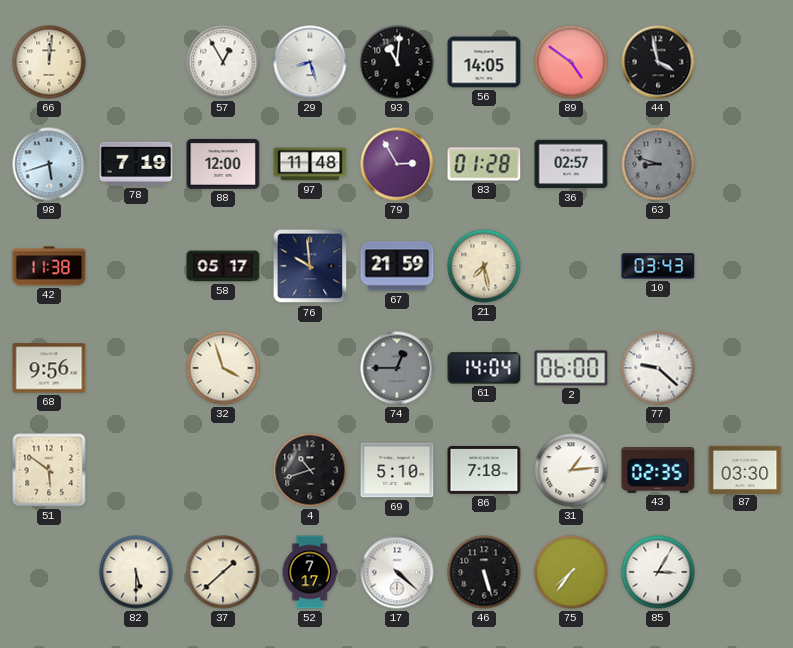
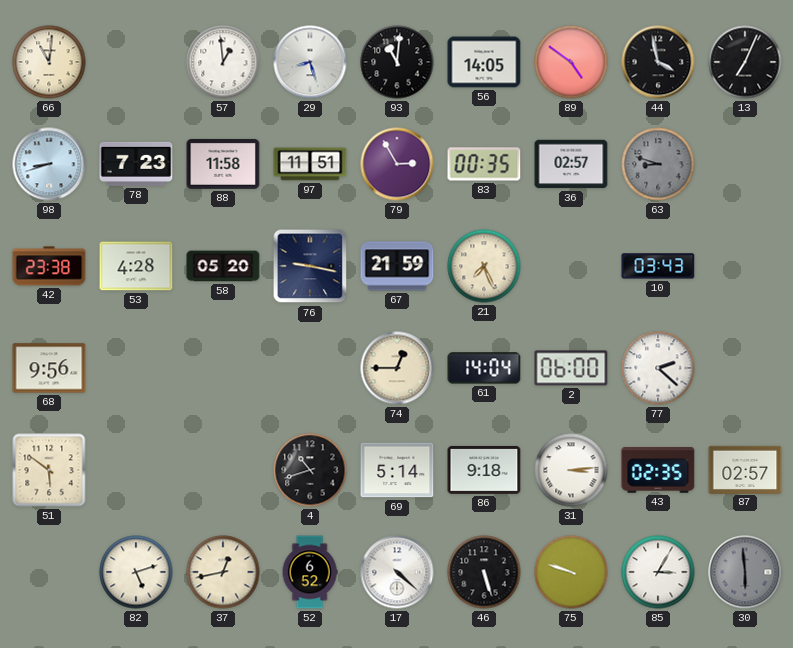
66: 12:01 -> 11:01
57: 12:55 -> 12:59
13: none -> 7:04
98: 5:42 -> 8:42
78: 7:19 -> 7:23
88: 12:00 -> 11:58
97: 11:48 -> 11:51
83: 01:28 -> 00:35
42: 11:38 -> 23:38
53: none -> 4:28
58: 05:17 -> 05:20
76: 9:59 -> 9:17
21: 7:28 -> 7:26
32: 3:57 -> none
74 dial: grey -> cream
77: 9:22 -> 2:22
69: 5:10 -> 5:14
86: 7:18 -> 9:18
31: 1:14 -> 3:14
87: 03:30 -> 02:57
82: 5:30 -> 5:12
37: 1:38 -> 12:43
52: 7:17 -> 6:52
75: 7:36 -> 9:48
30: none -> 5:59
